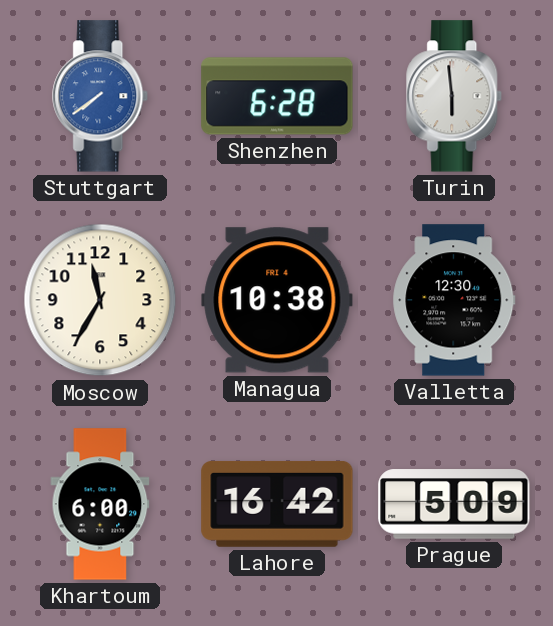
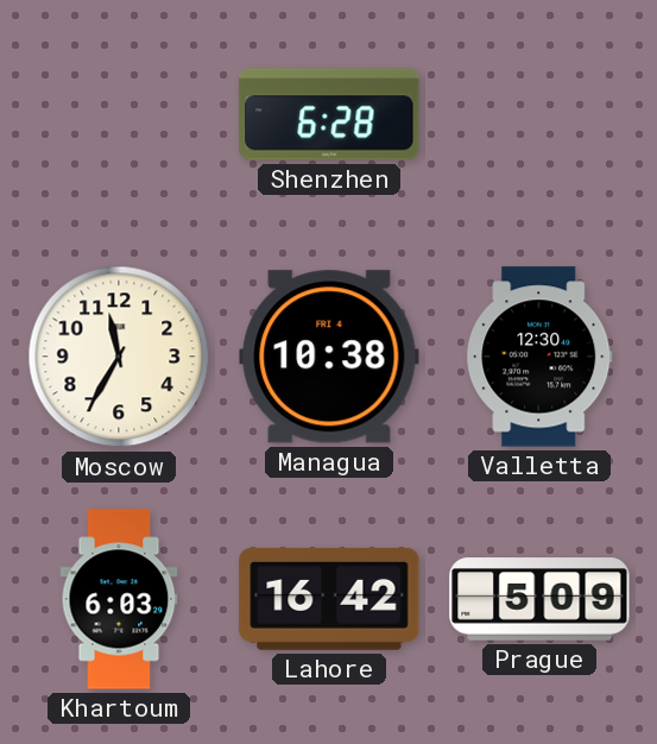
Stuttgart: 7:39 -> none
Turin: 5:59 -> none
Khartoum: 6:00 -> 6:03
